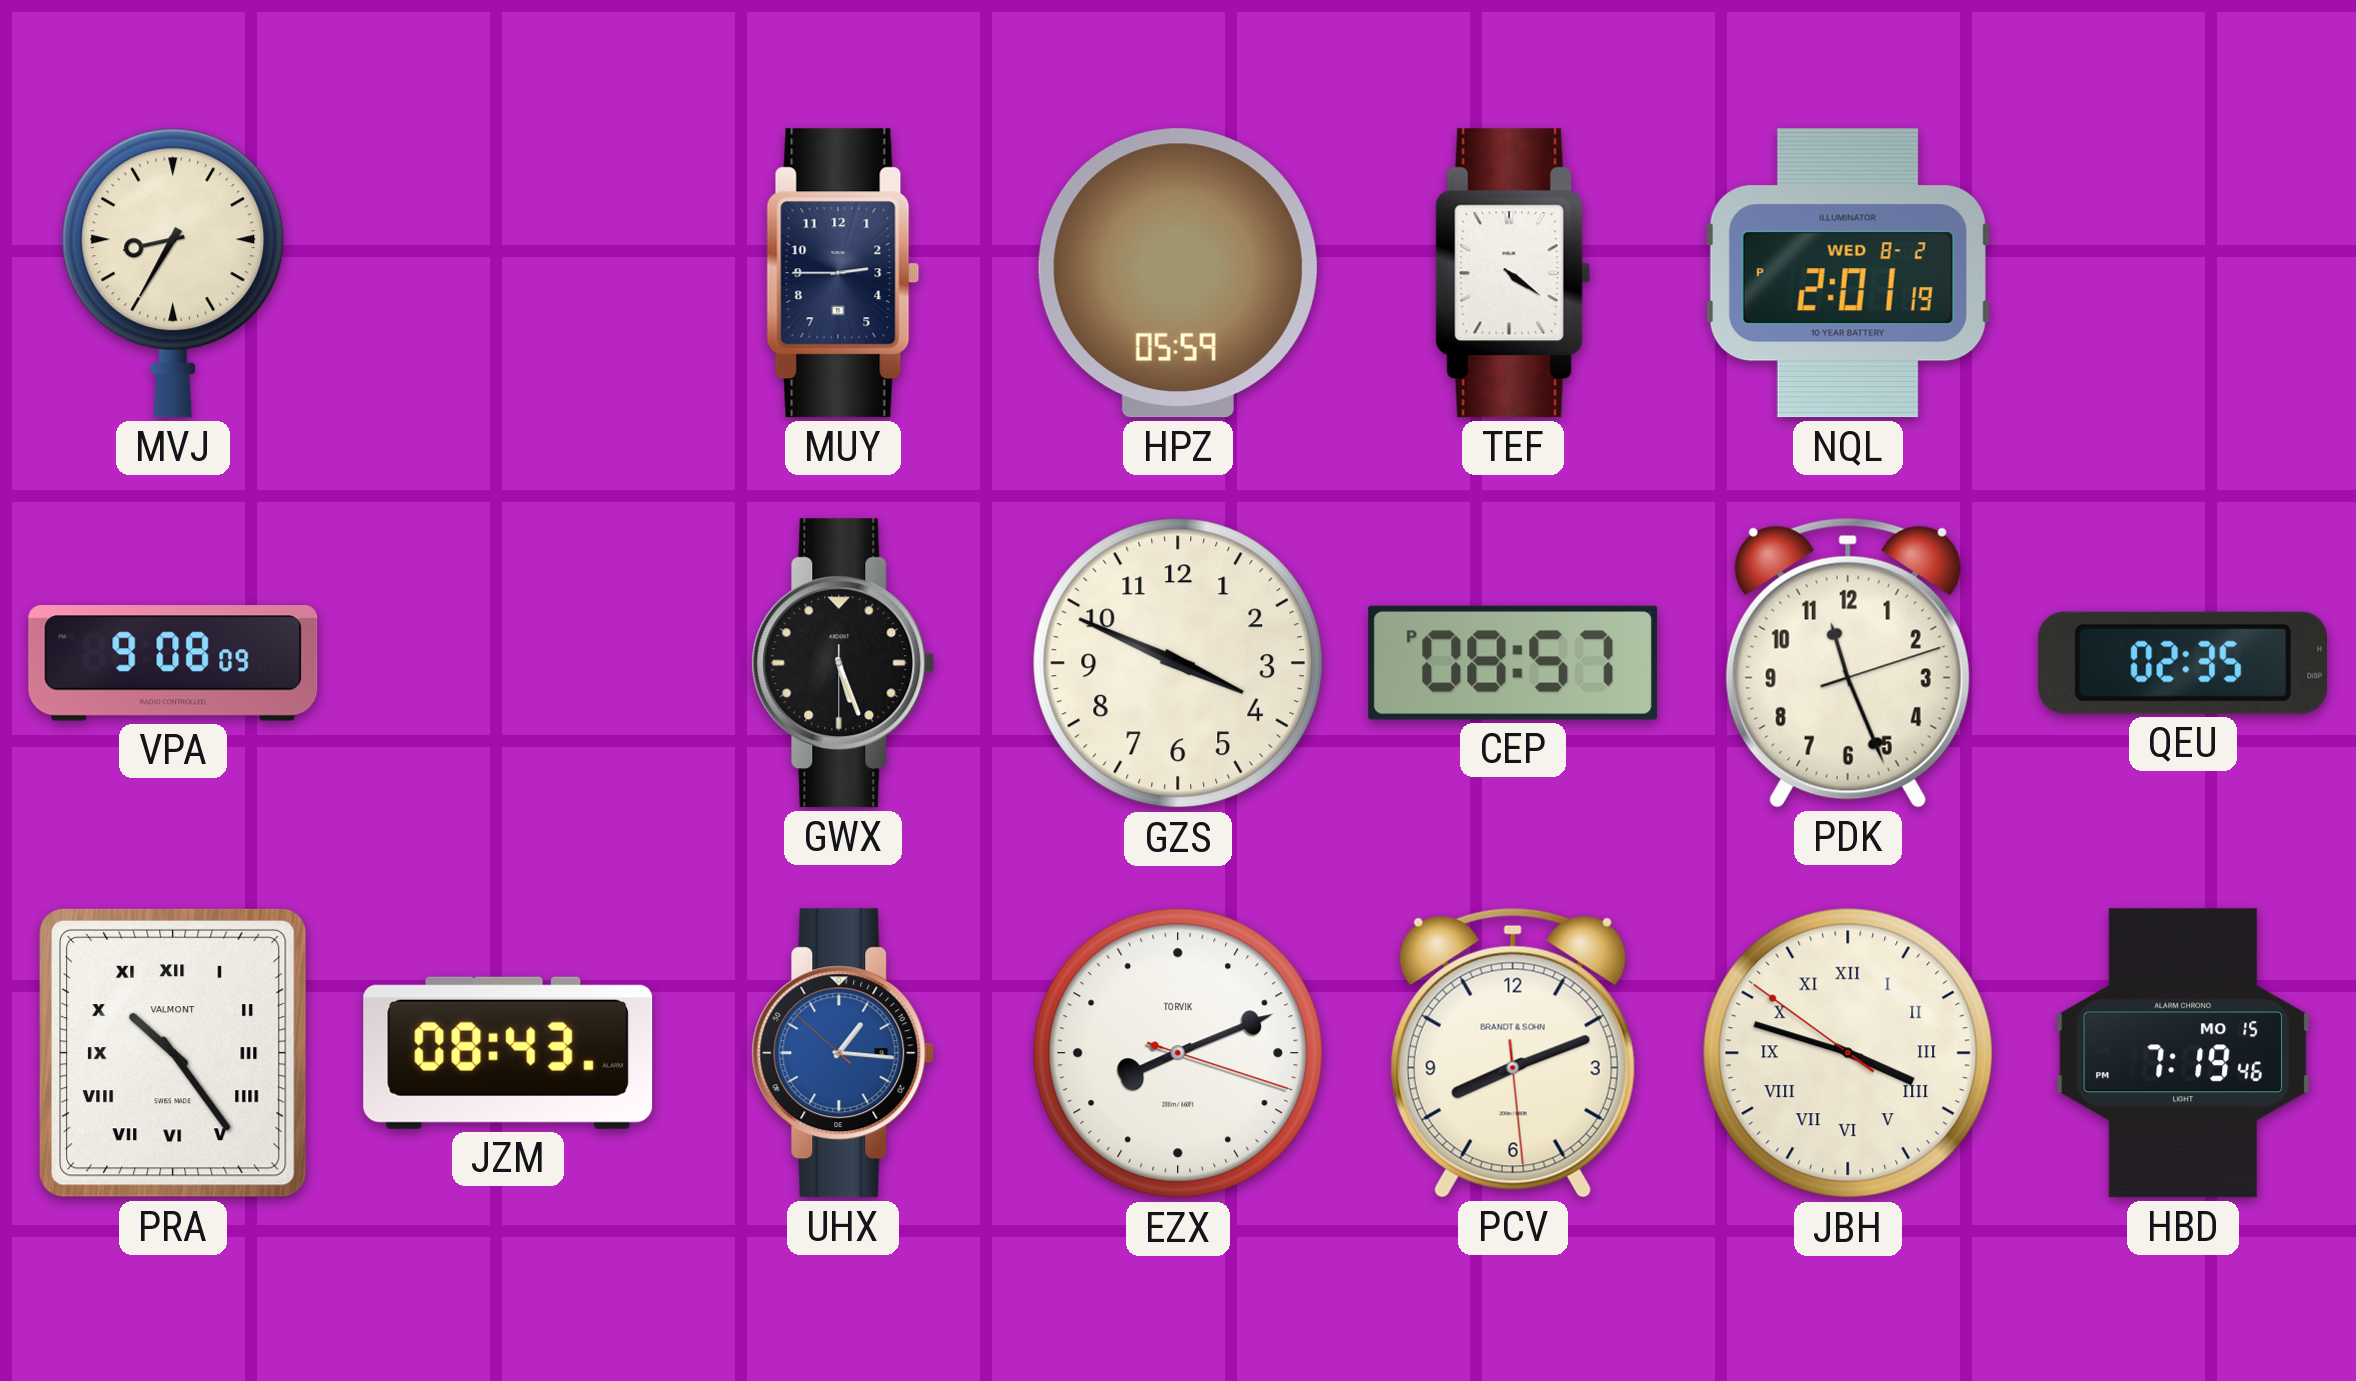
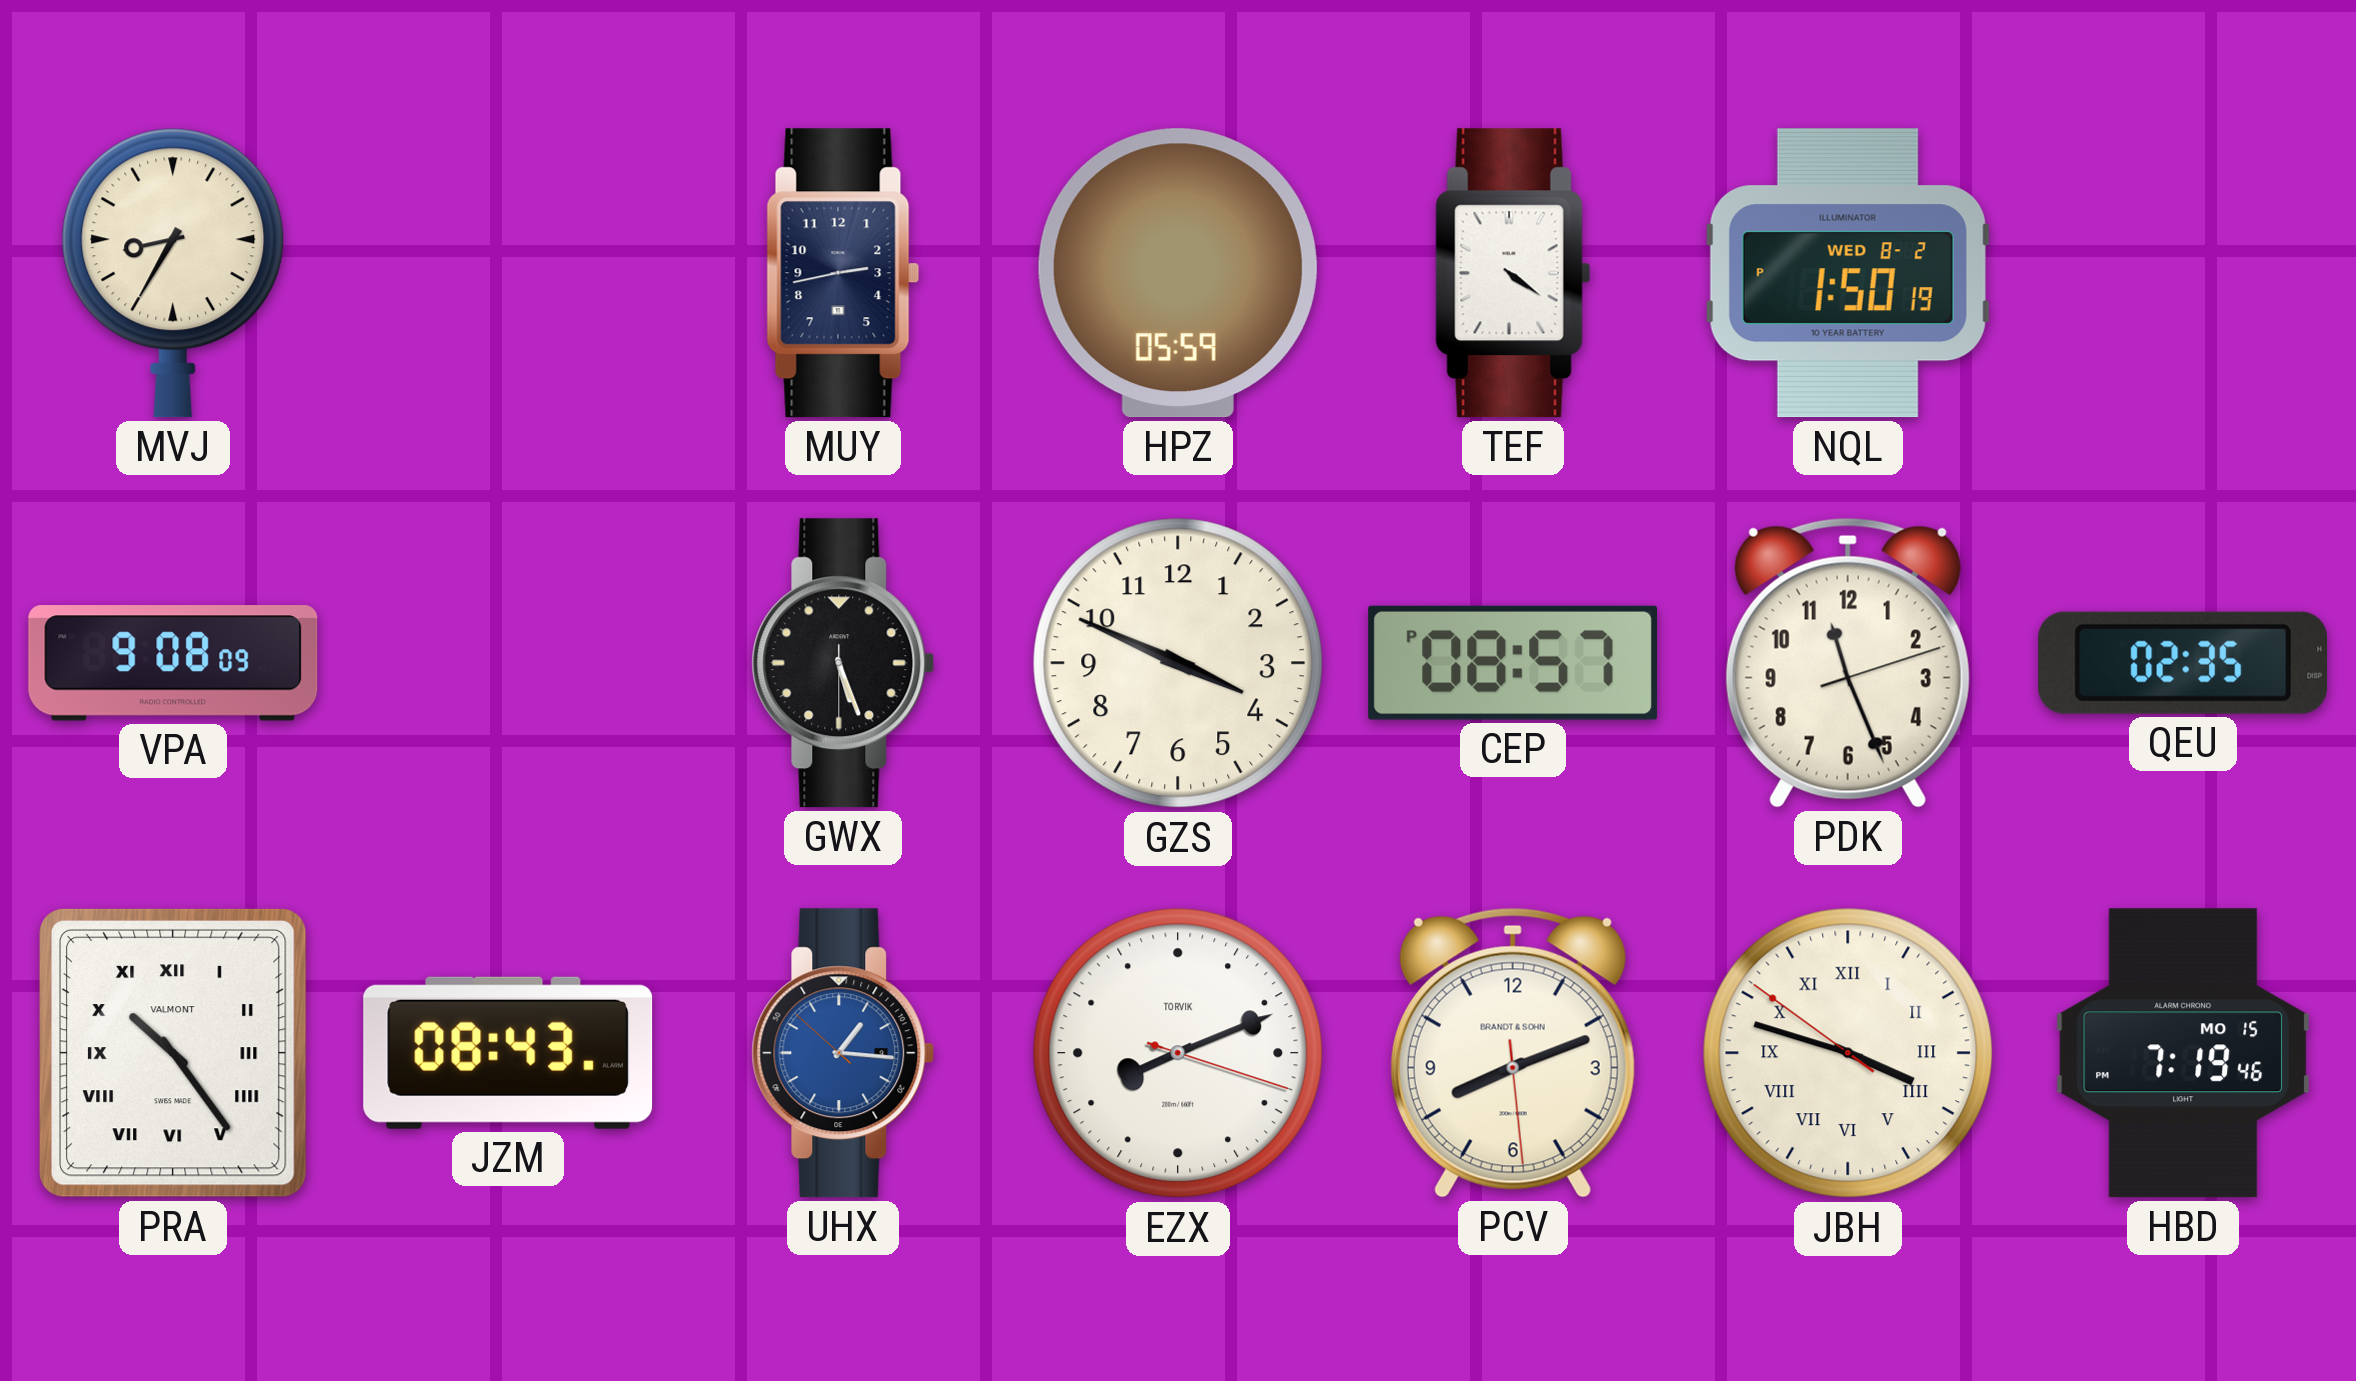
MUY: 2:45 -> 2:43
NQL: 2:01 -> 1:50
